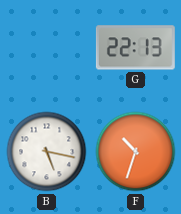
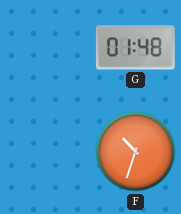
G: 22:13 -> 01:48
B: 5:17 -> none
